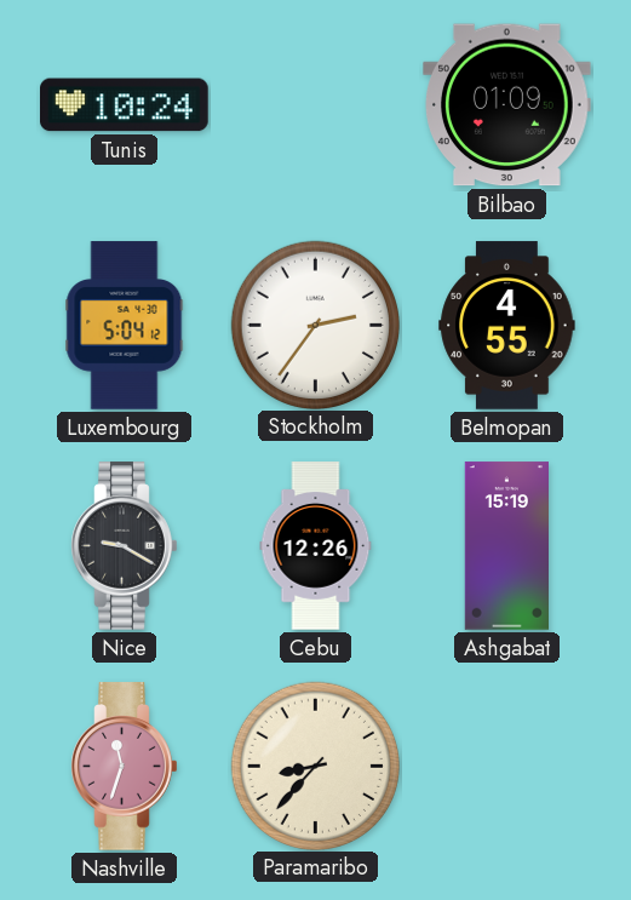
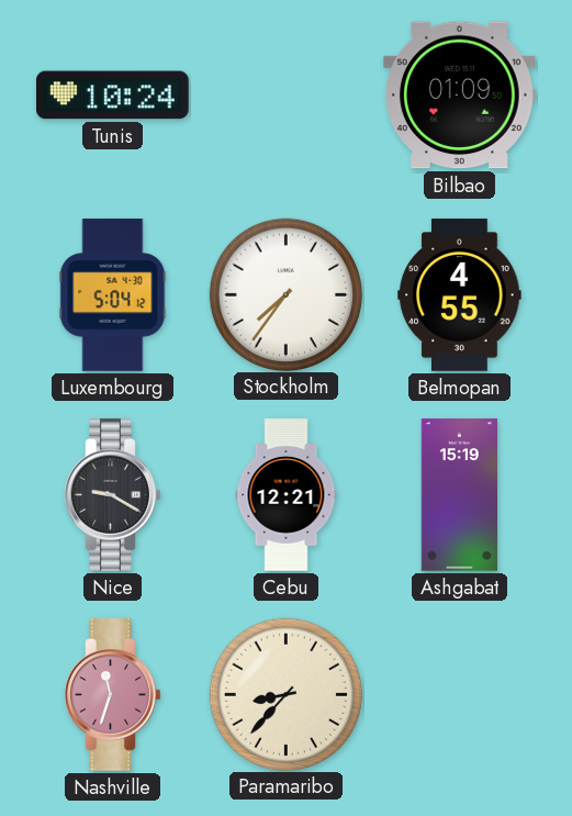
Stockholm: 2:36 -> 7:36
Cebu: 12:26 -> 12:21
